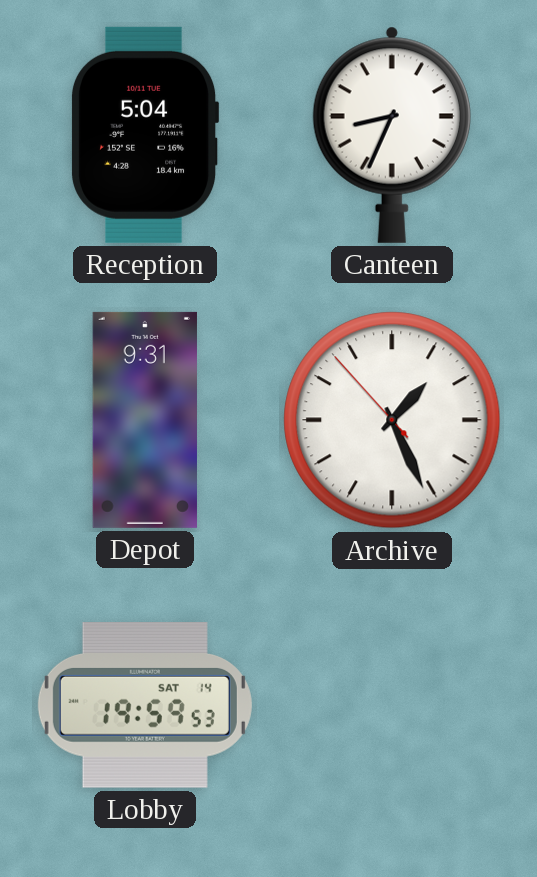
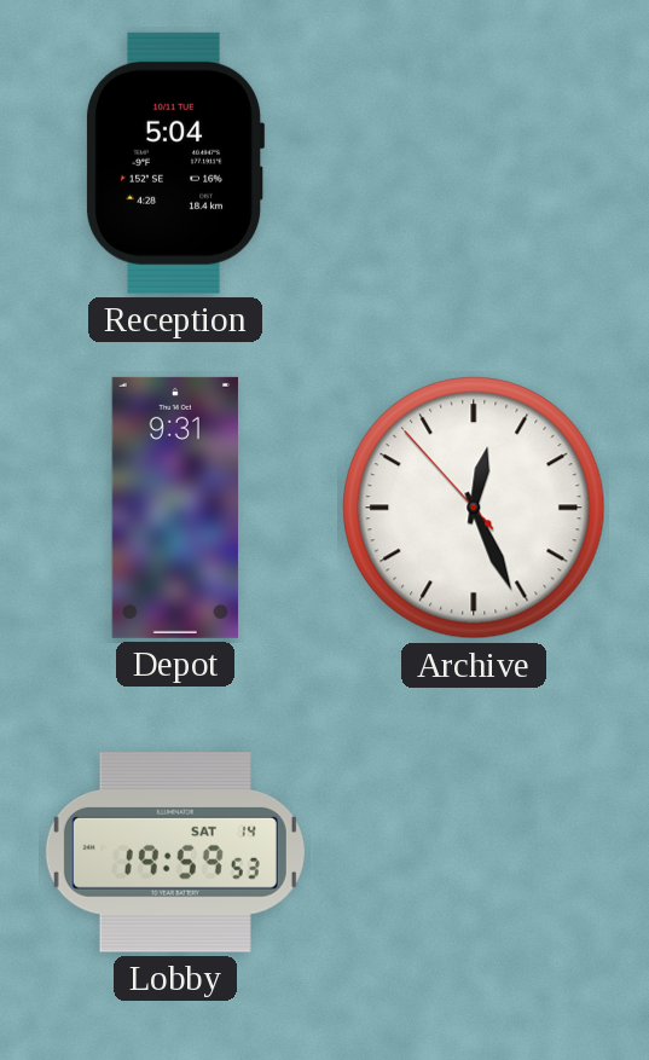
Canteen: 8:34 -> none
Archive: 1:25 -> 12:25
